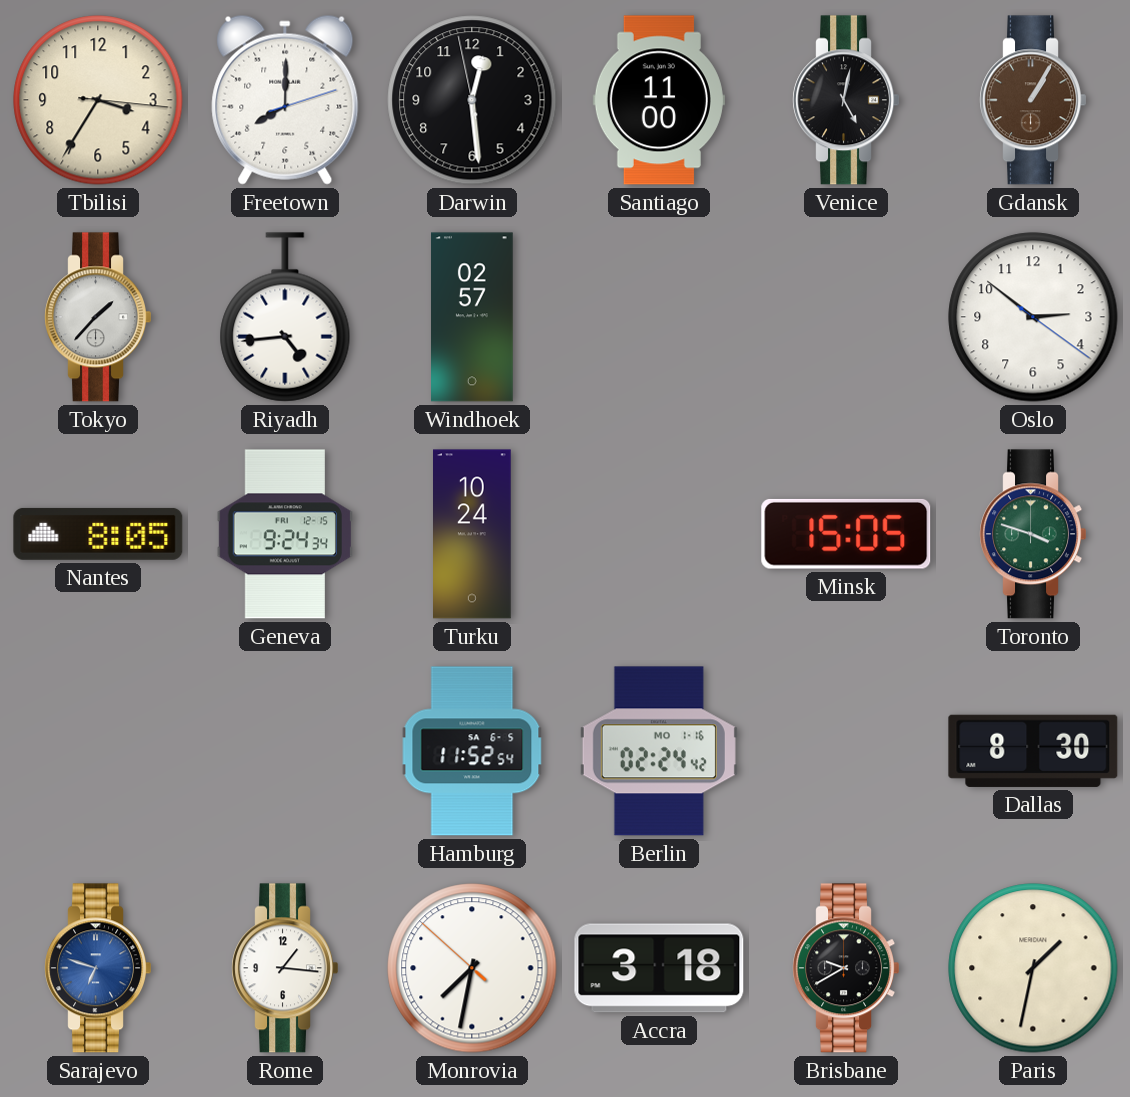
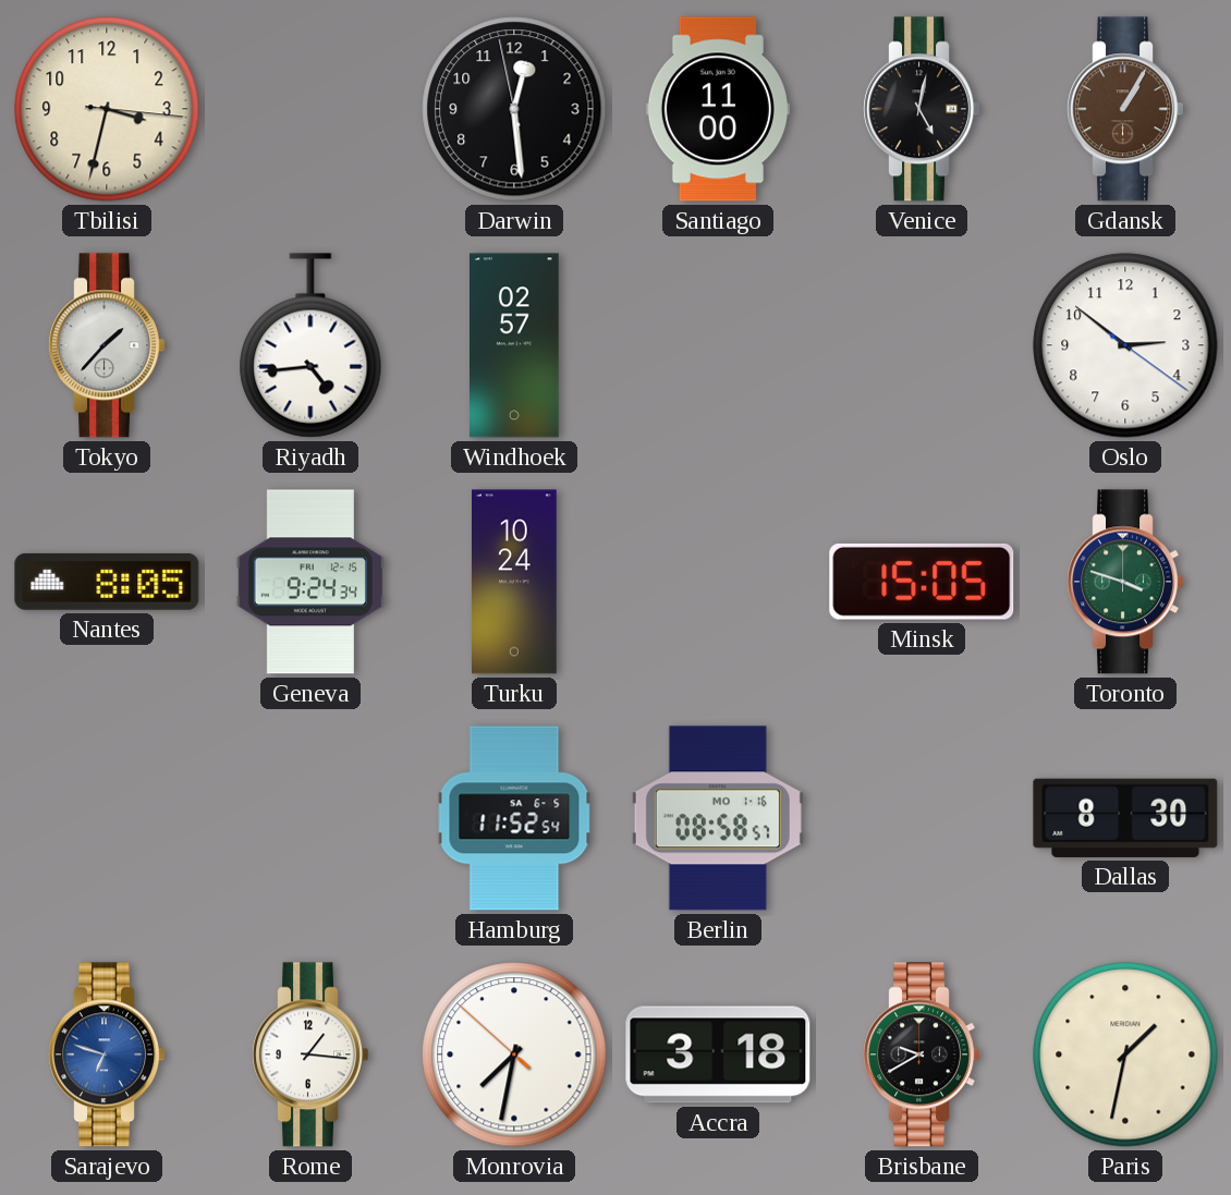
Tbilisi: 3:35 -> 3:32
Freetown: 8:00 -> none
Berlin: 02:24 -> 08:58
